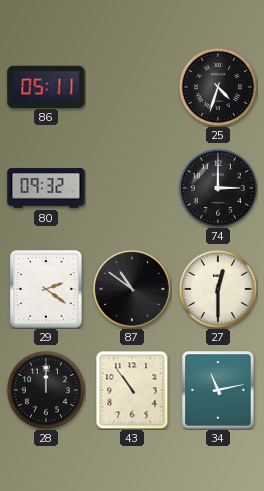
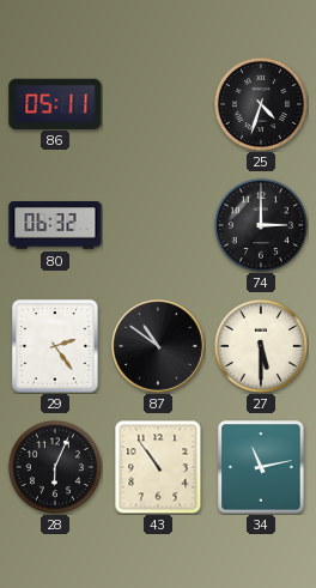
80: 09:32 -> 06:32
29: 2:21 -> 2:24
27: 12:30 -> 5:30
28: 12:00 -> 6:04
